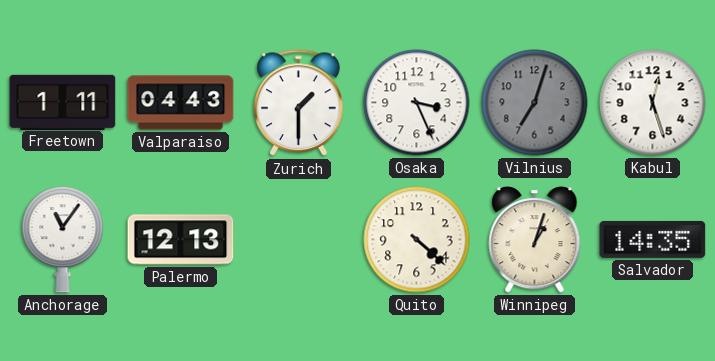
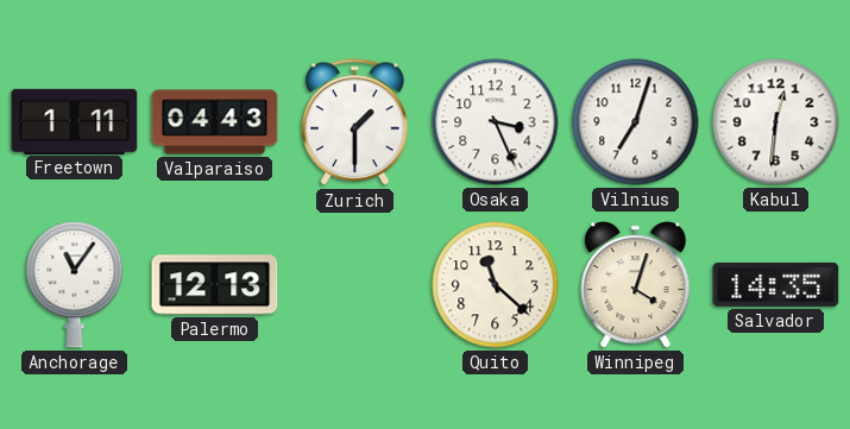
Vilnius dial: grey -> white
Kabul: 12:27 -> 12:31
Quito: 4:22 -> 11:22
Winnipeg: 1:03 -> 4:03
